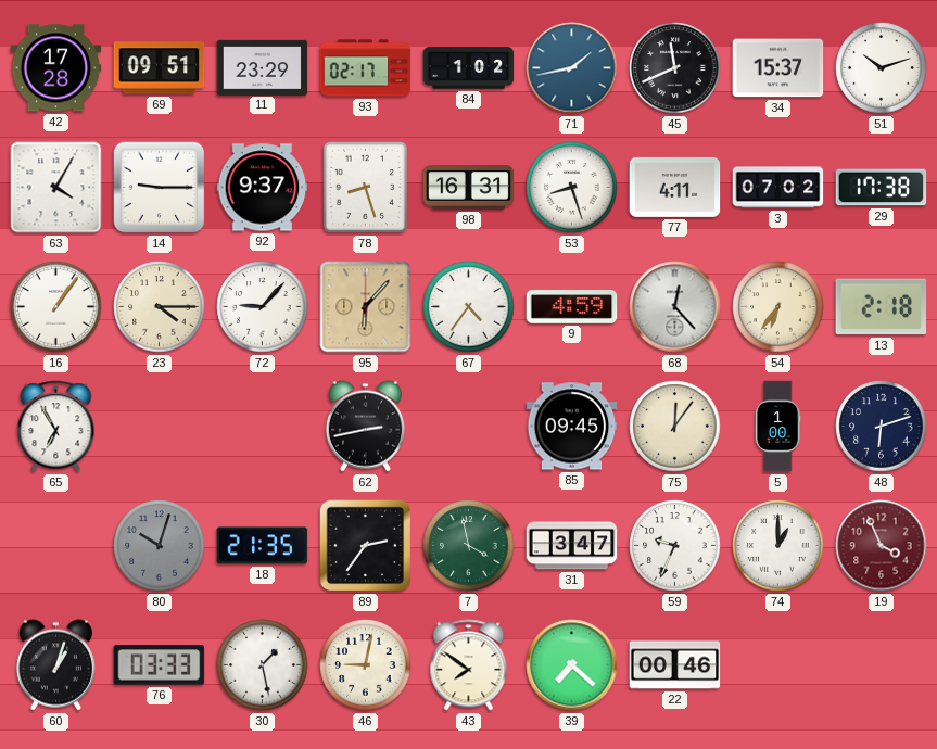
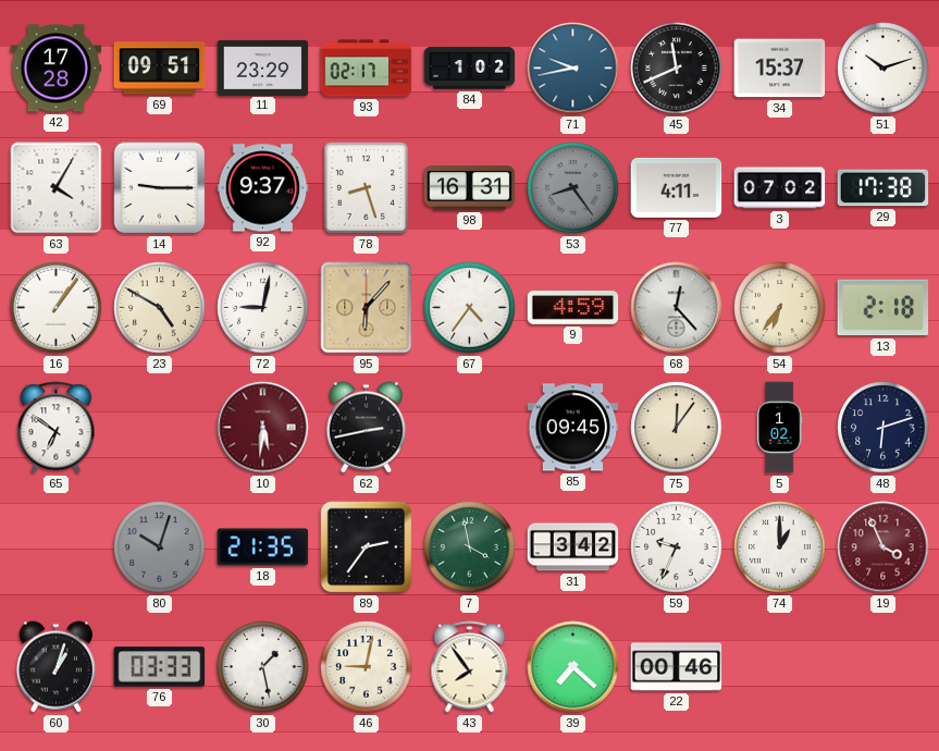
71: 1:43 -> 9:43
53: 8:27 -> 8:24
53 dial: white -> grey
23: 4:15 -> 4:50
72: 9:07 -> 9:02
65: 6:55 -> 6:51
10: none -> 5:31
5: 1:00 -> 1:02
31: 3:47 -> 3:42
43: 7:51 -> 7:54
